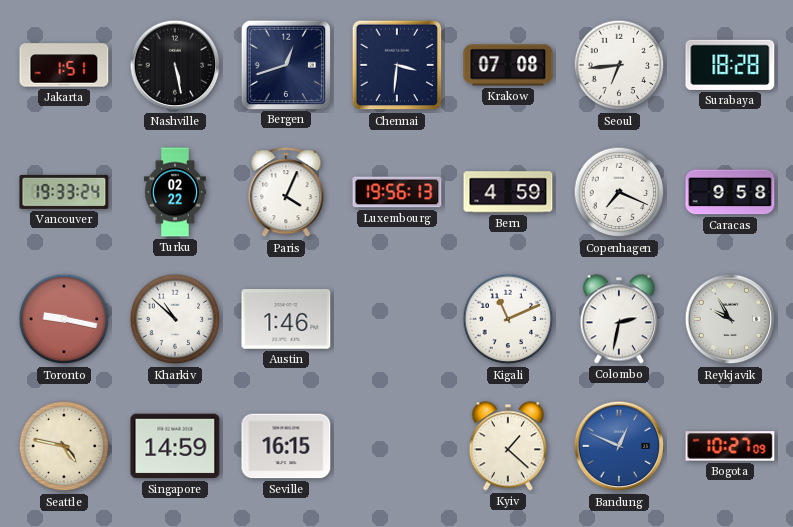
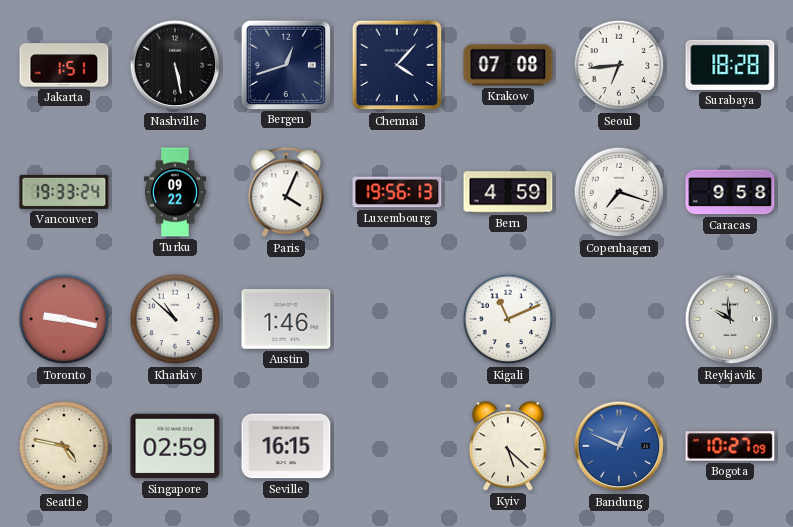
Chennai: 3:31 -> 4:07
Turku: 02:22 -> 09:22
Copenhagen: 7:19 -> 7:18
Colombo: 2:32 -> none
Reykjavik: 9:55 -> 9:59
Singapore: 14:59 -> 02:59
Kyiv: 1:22 -> 5:22
